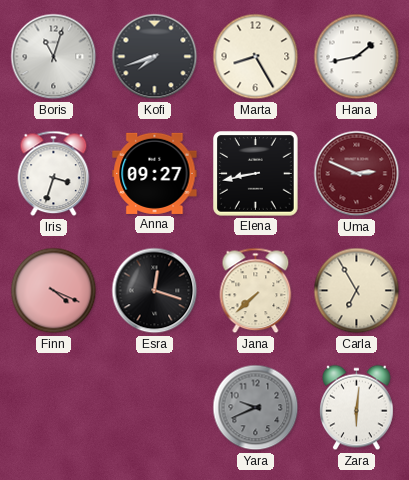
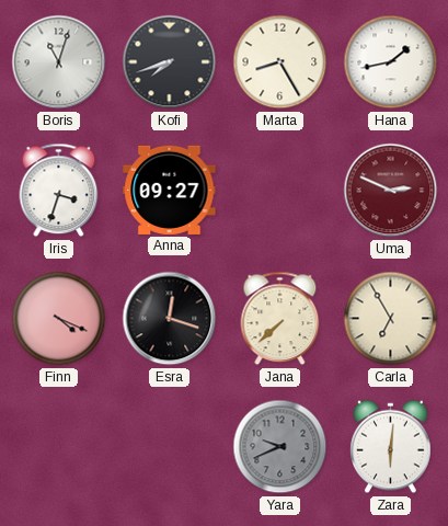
Elena: 8:43 -> none
